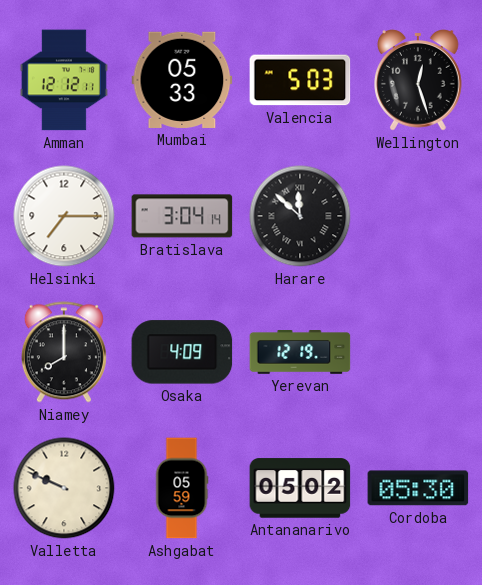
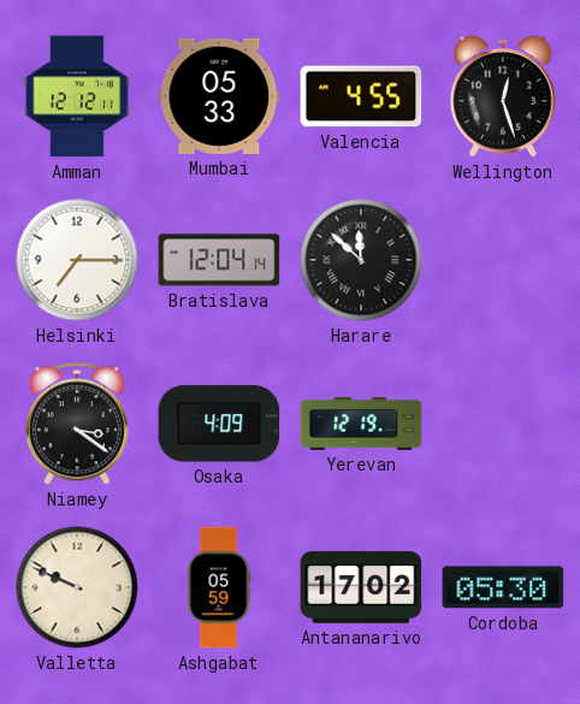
Valencia: 5:03 -> 4:55
Bratislava: 3:04 -> 12:04
Niamey: 8:00 -> 3:21
Antananarivo: 05:02 -> 17:02
